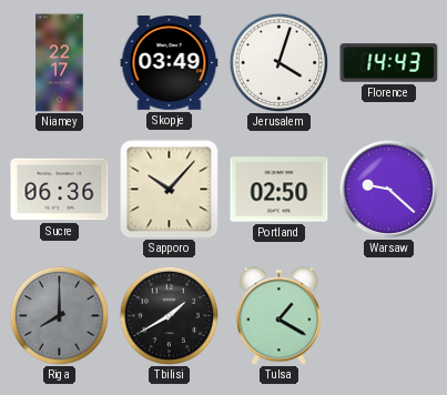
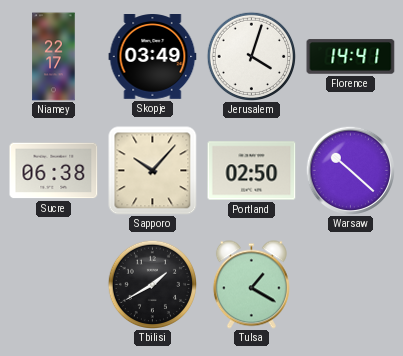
Florence: 14:43 -> 14:41
Sucre: 06:36 -> 06:38
Warsaw: 9:22 -> 10:22
Riga: 8:00 -> none
